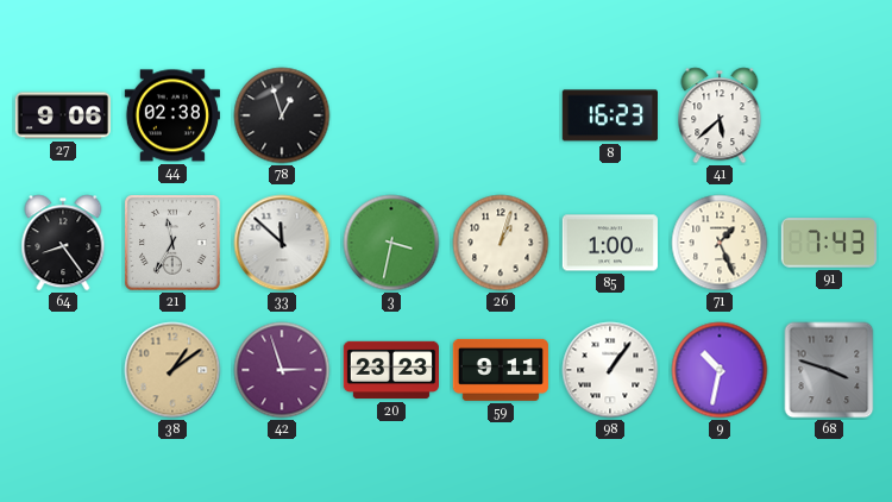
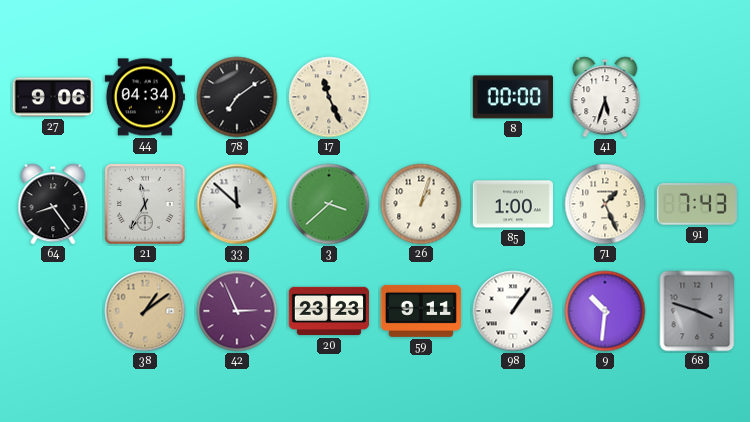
44: 02:38 -> 04:34
78: 12:57 -> 7:09
17: none -> 11:26
8: 16:23 -> 00:00
41: 5:38 -> 5:33
3: 3:32 -> 3:38
42: 2:57 -> 2:56
9: 10:32 -> 10:31
